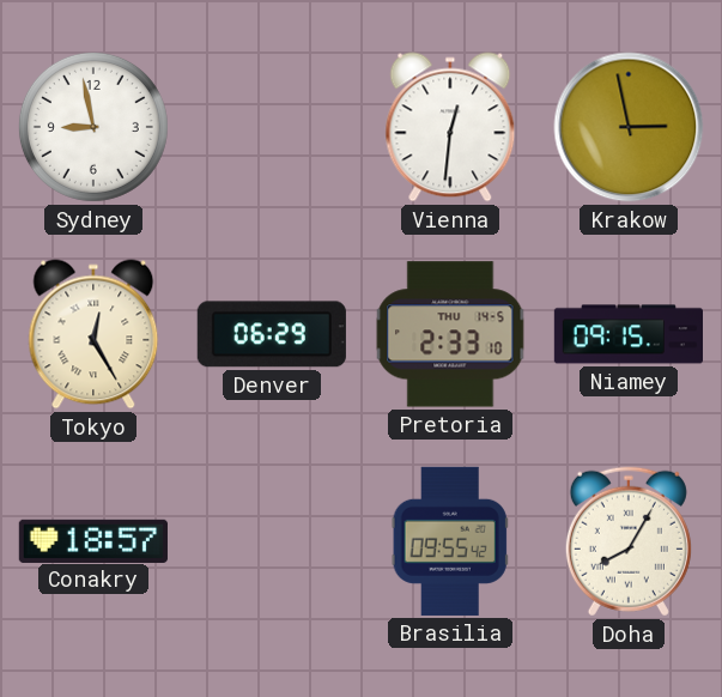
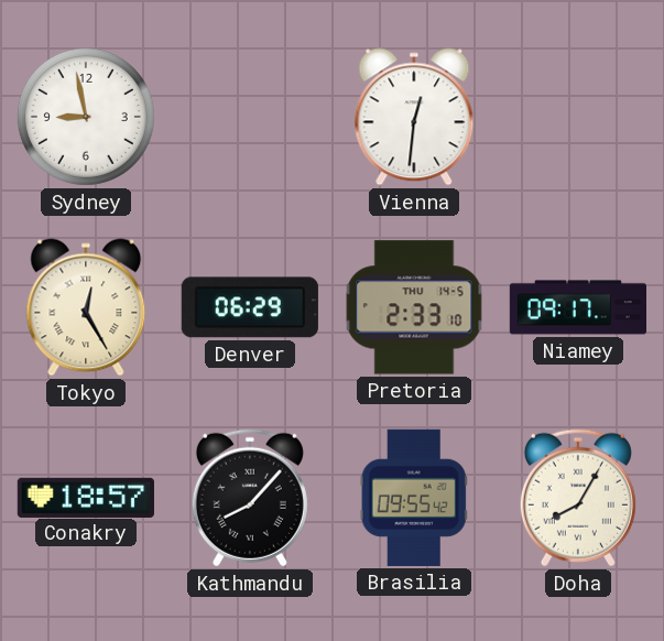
Krakow: 2:58 -> none
Niamey: 09:15 -> 09:17
Kathmandu: none -> 8:07
